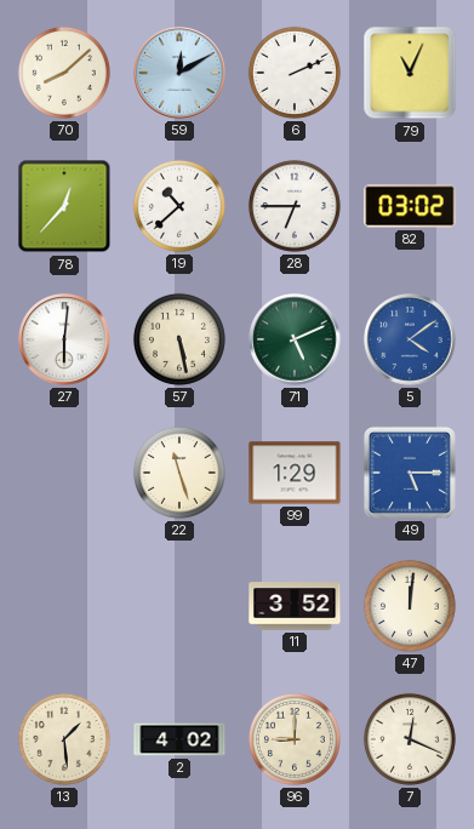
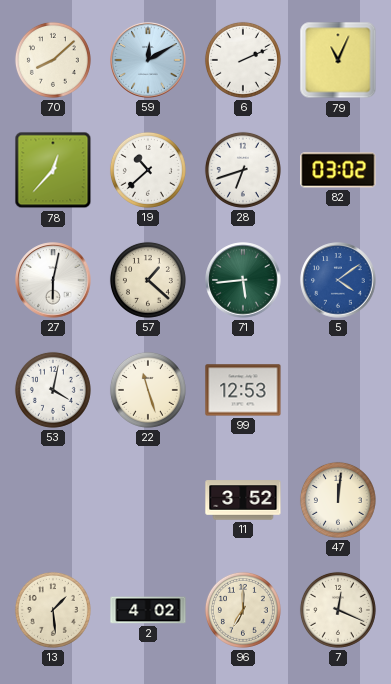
28: 6:45 -> 6:42
27: 6:01 -> 6:02
57: 5:28 -> 1:22
71: 5:11 -> 5:44
53: none -> 4:02
99: 1:29 -> 12:53
49: 5:15 -> none
96: 9:00 -> 7:00
